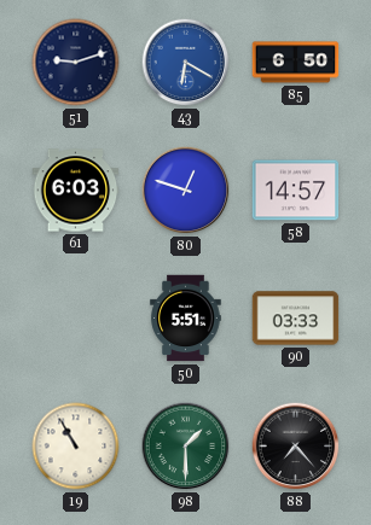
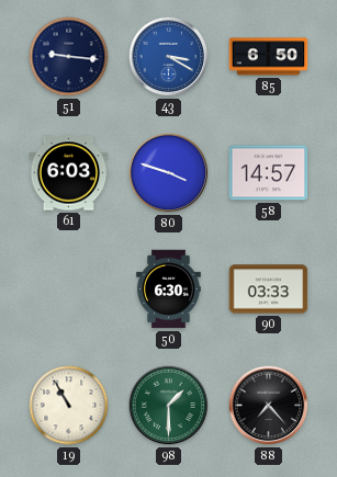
51: 9:12 -> 9:16
43: 6:20 -> 3:20
80: 12:48 -> 3:48
50: 5:51 -> 6:30
